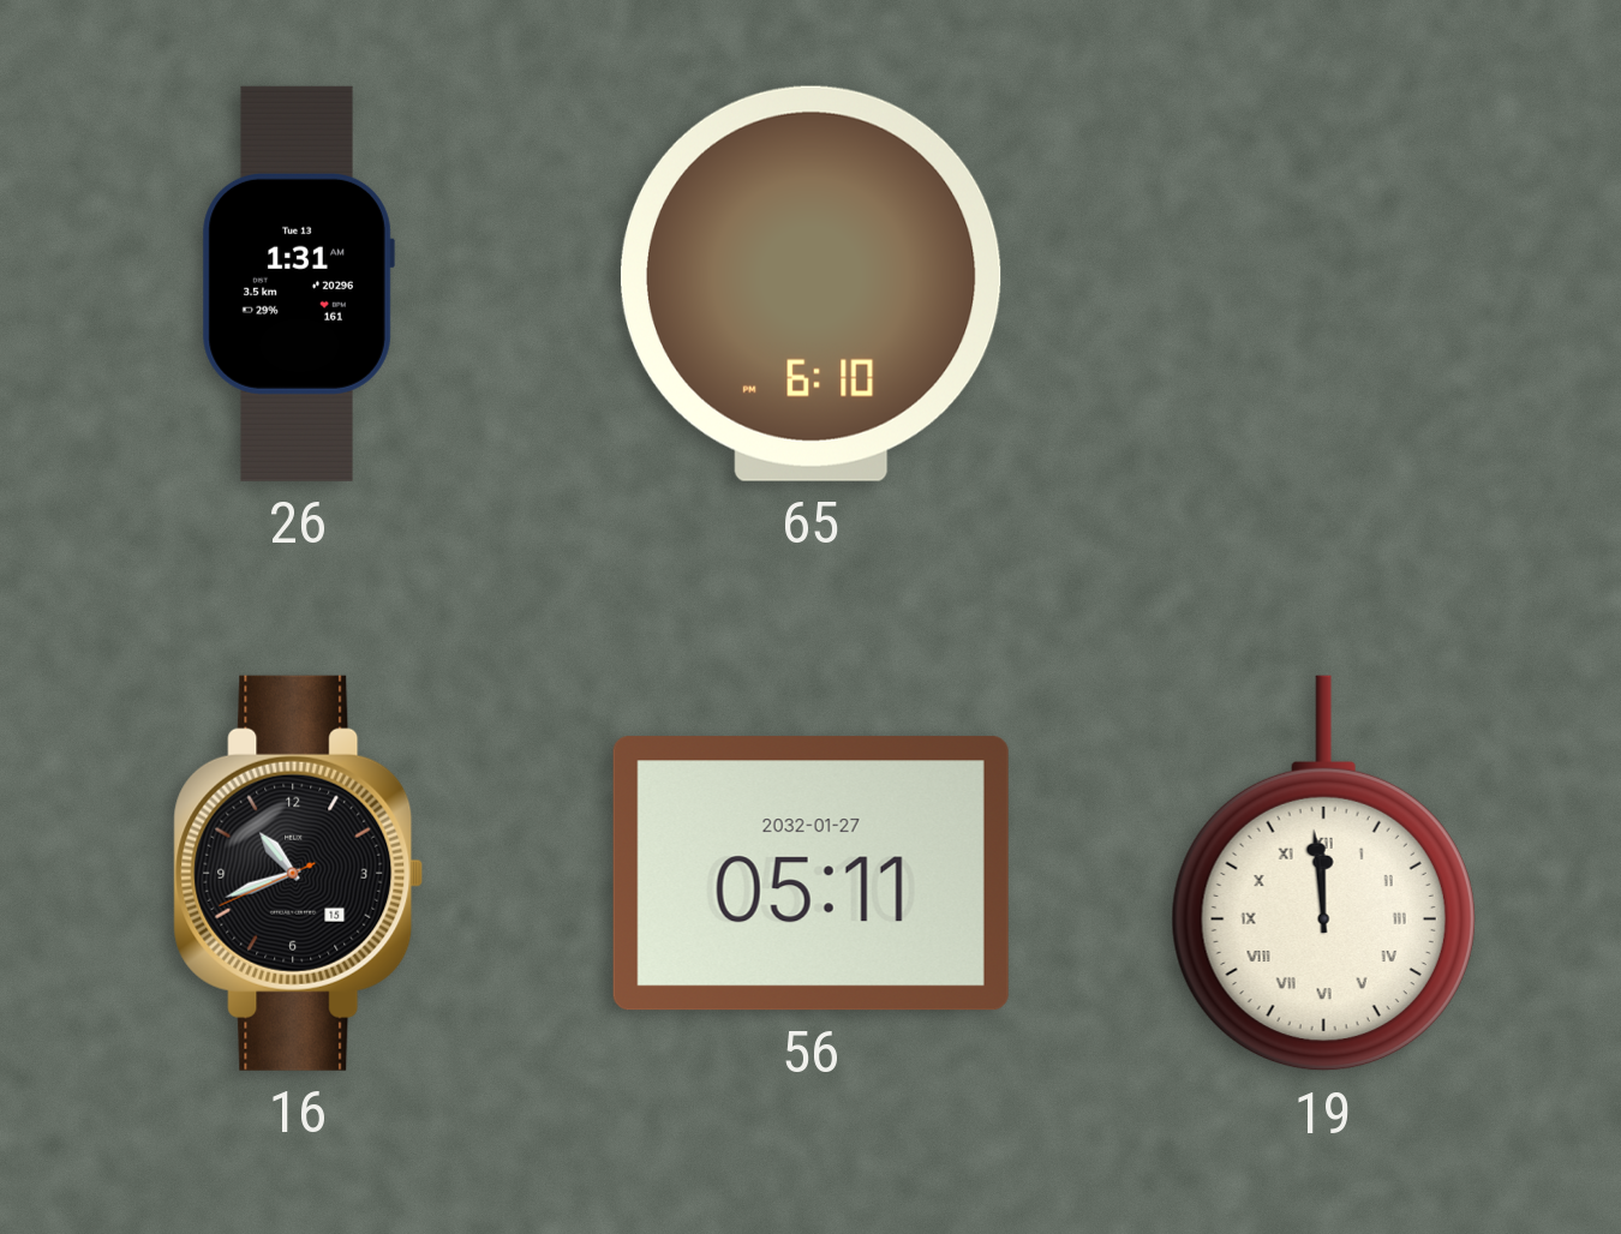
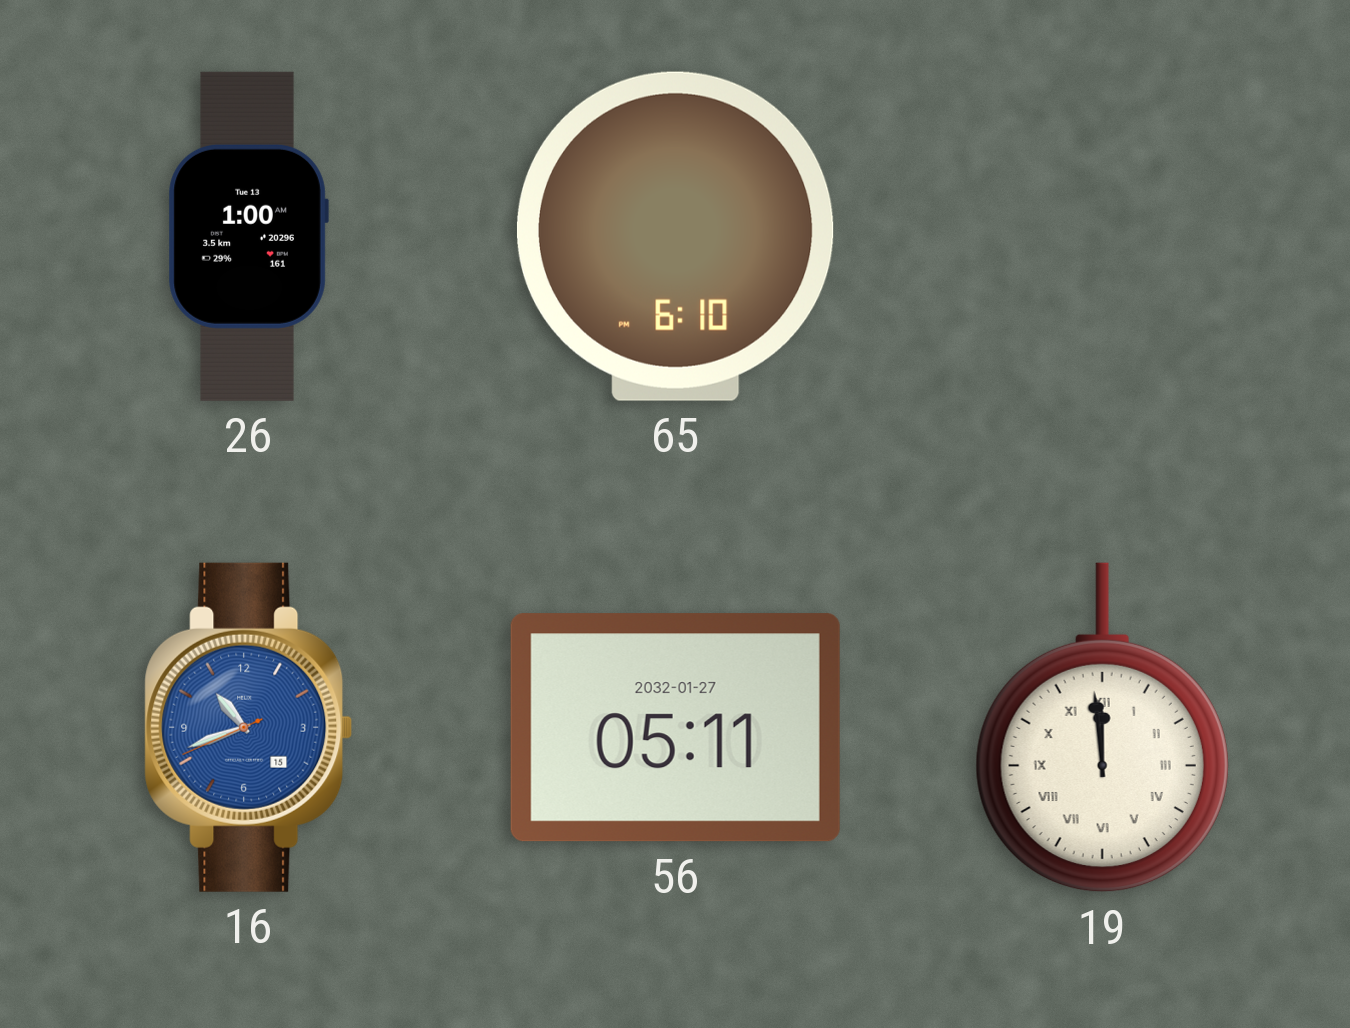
26: 1:31 -> 1:00
16 dial: black -> blue
